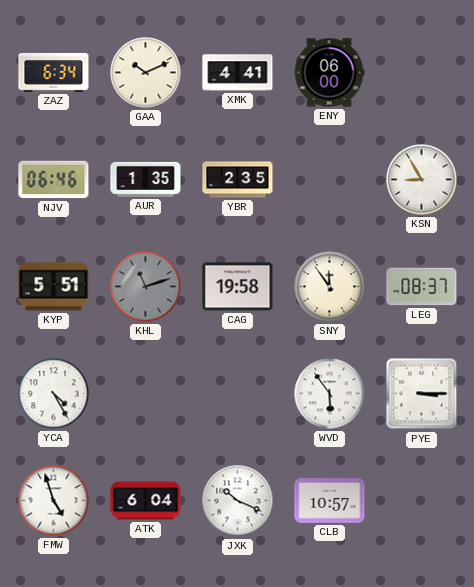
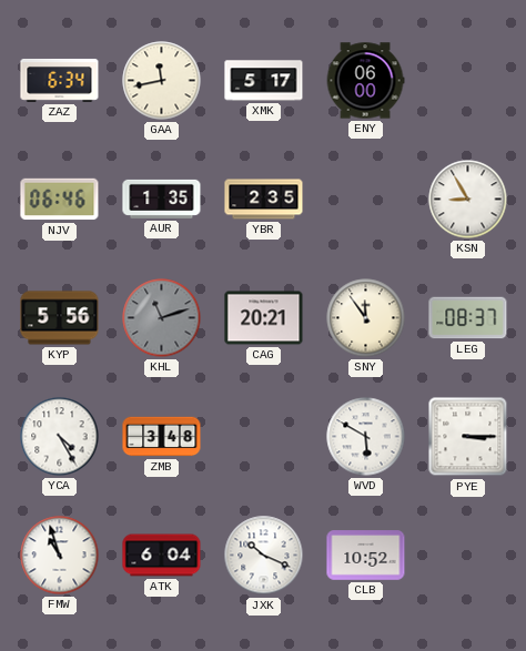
GAA: 10:11 -> 11:43
XMK: 4:41 -> 5:17
KYP: 5:51 -> 5:56
CAG: 19:58 -> 20:21
ZMB: none -> 3:48
WVD: 5:54 -> 5:50
FMW: 4:57 -> 10:57
CLB: 10:57 -> 10:52
